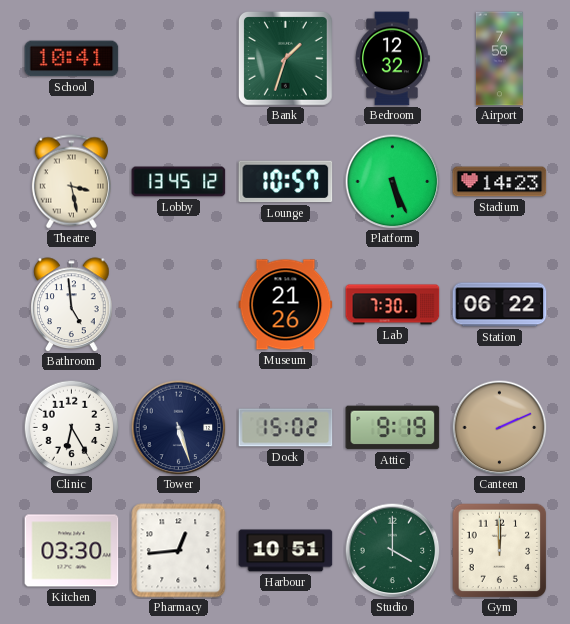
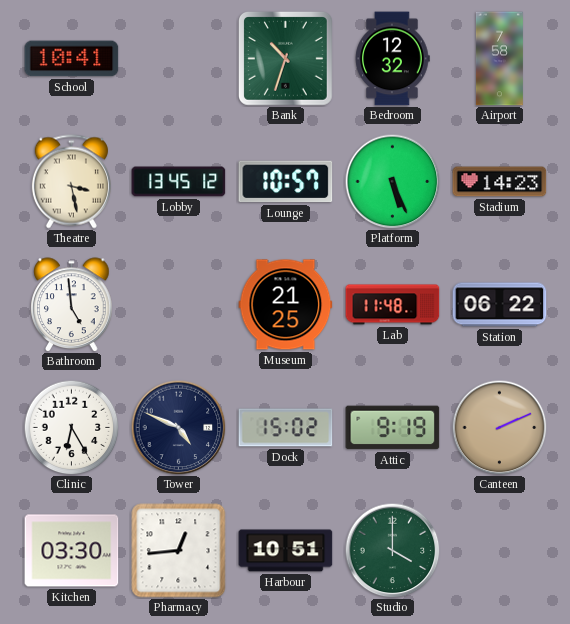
Bank: 1:33 -> 10:33
Museum: 21:26 -> 21:25
Lab: 7:30 -> 11:48
Tower: 5:27 -> 4:49
Gym: 12:00 -> none
